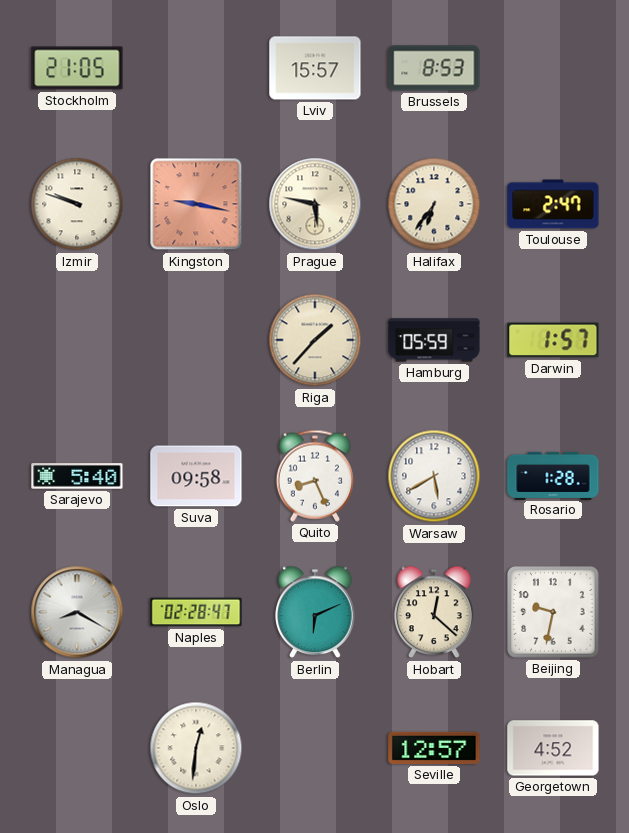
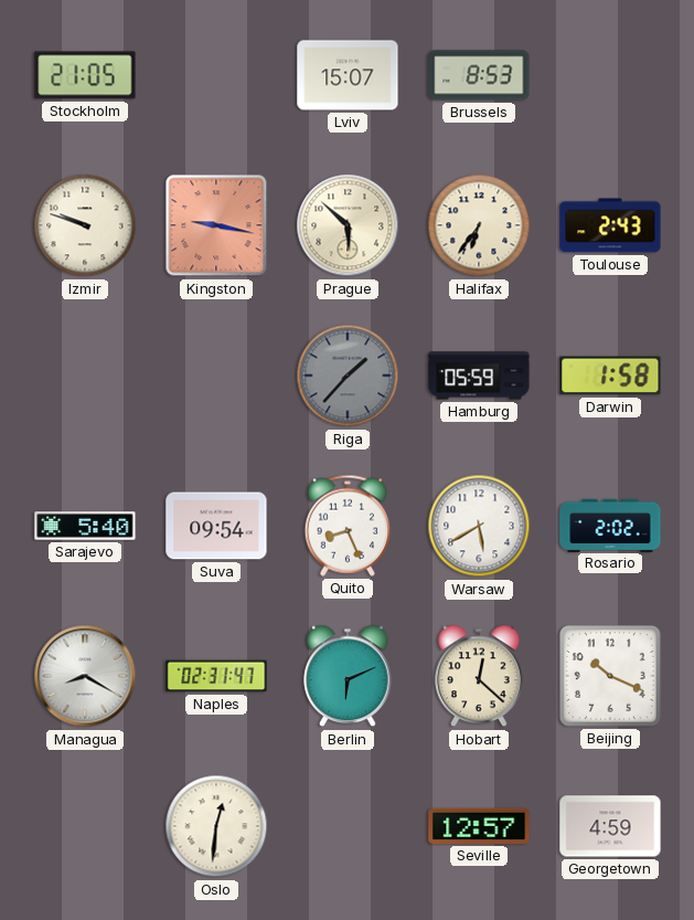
Lviv: 15:57 -> 15:07
Prague: 5:47 -> 5:52
Toulouse: 2:47 -> 2:43
Riga dial: cream -> grey
Darwin: 1:57 -> 1:58
Suva: 09:58 -> 09:54
Rosario: 1:28 -> 2:02
Naples: 02:28 -> 02:31
Beijing: 9:32 -> 10:19
Georgetown: 4:52 -> 4:59
